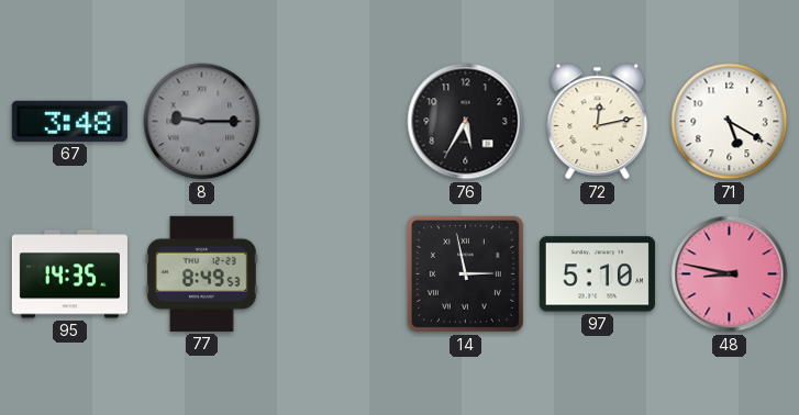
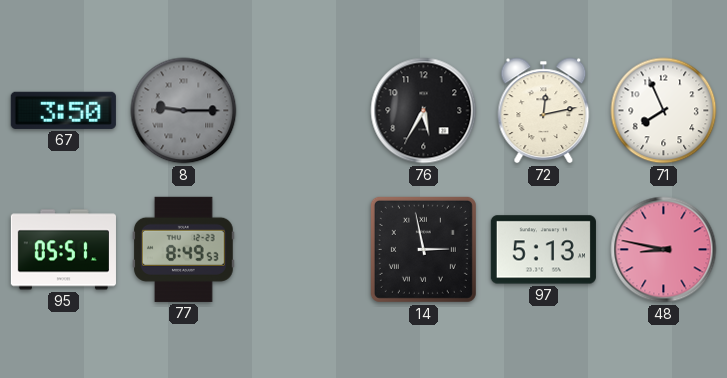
67: 3:48 -> 3:50
71: 5:20 -> 7:56
95: 14:35 -> 05:51
97: 5:10 -> 5:13
